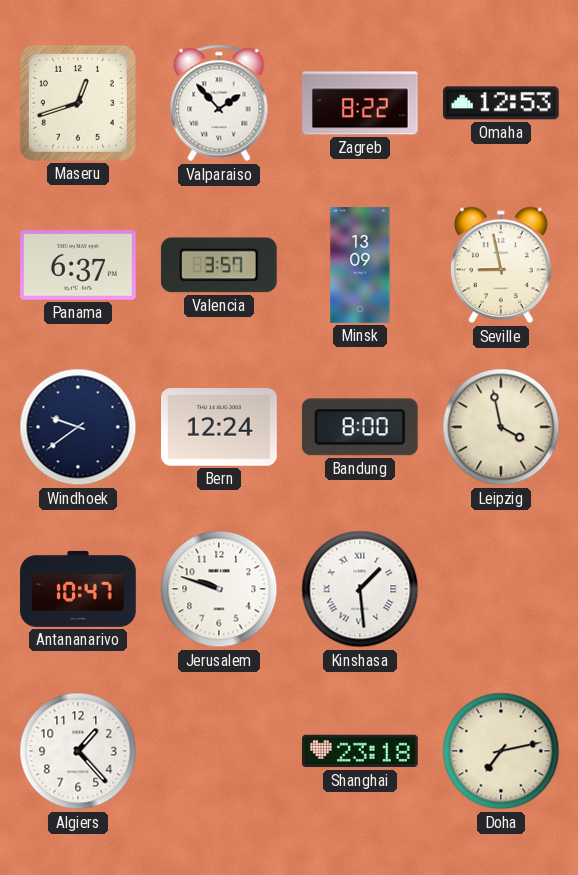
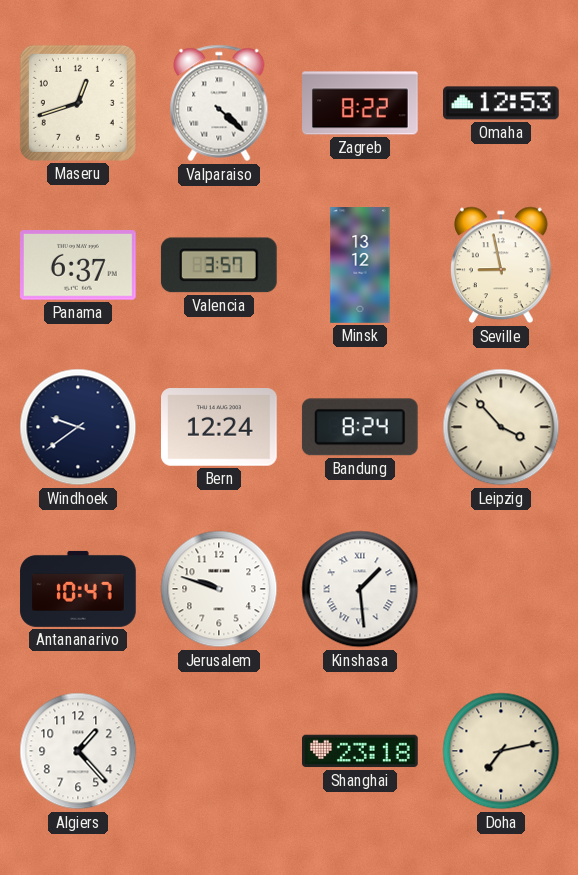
Valparaiso: 1:53 -> 4:22
Minsk: 13:09 -> 13:12
Bandung: 8:00 -> 8:24
Leipzig: 3:58 -> 3:53
